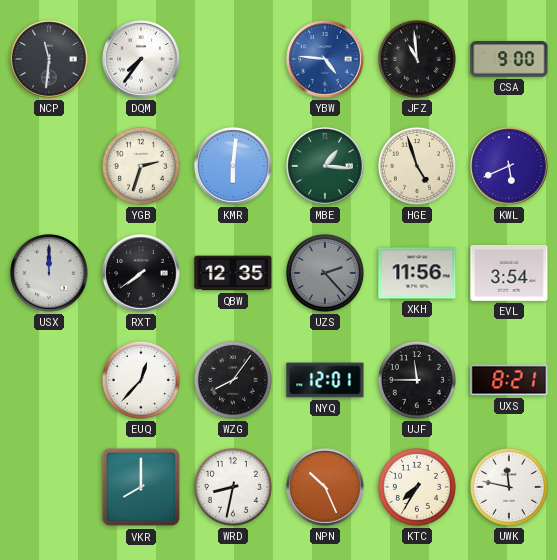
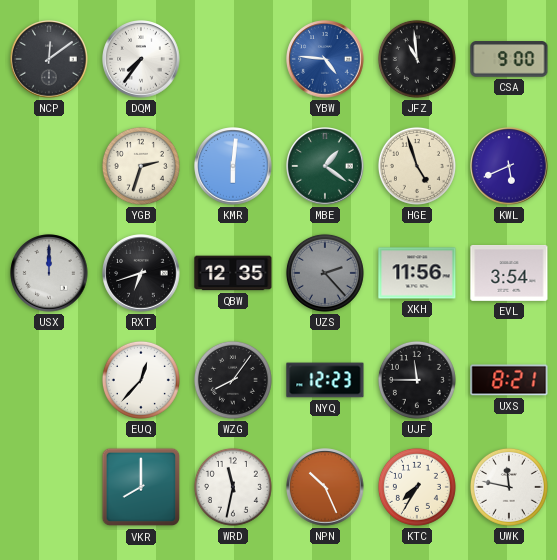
NCP: 11:31 -> 12:09
MBE: 1:16 -> 1:21
RXT: 7:39 -> 6:42
NYQ: 12:01 -> 12:23
WRD: 8:32 -> 11:32
